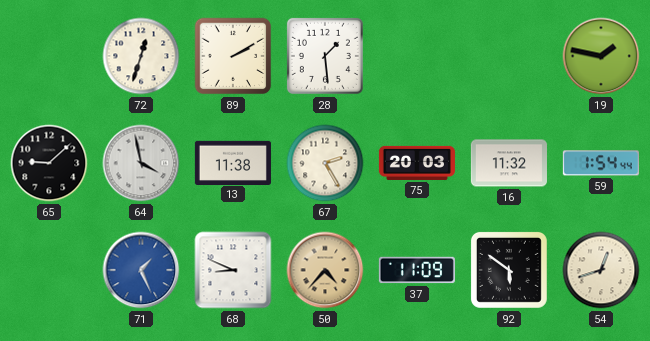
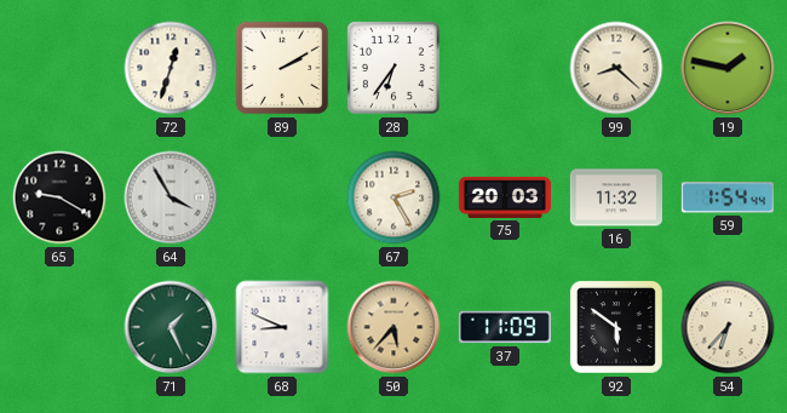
28: 1:29 -> 6:36
99: none -> 8:22
65: 9:08 -> 9:20
64: 3:58 -> 3:55
13: 11:38 -> none
71 dial: blue -> green
50: 4:37 -> 5:37
54: 12:42 -> 6:37
